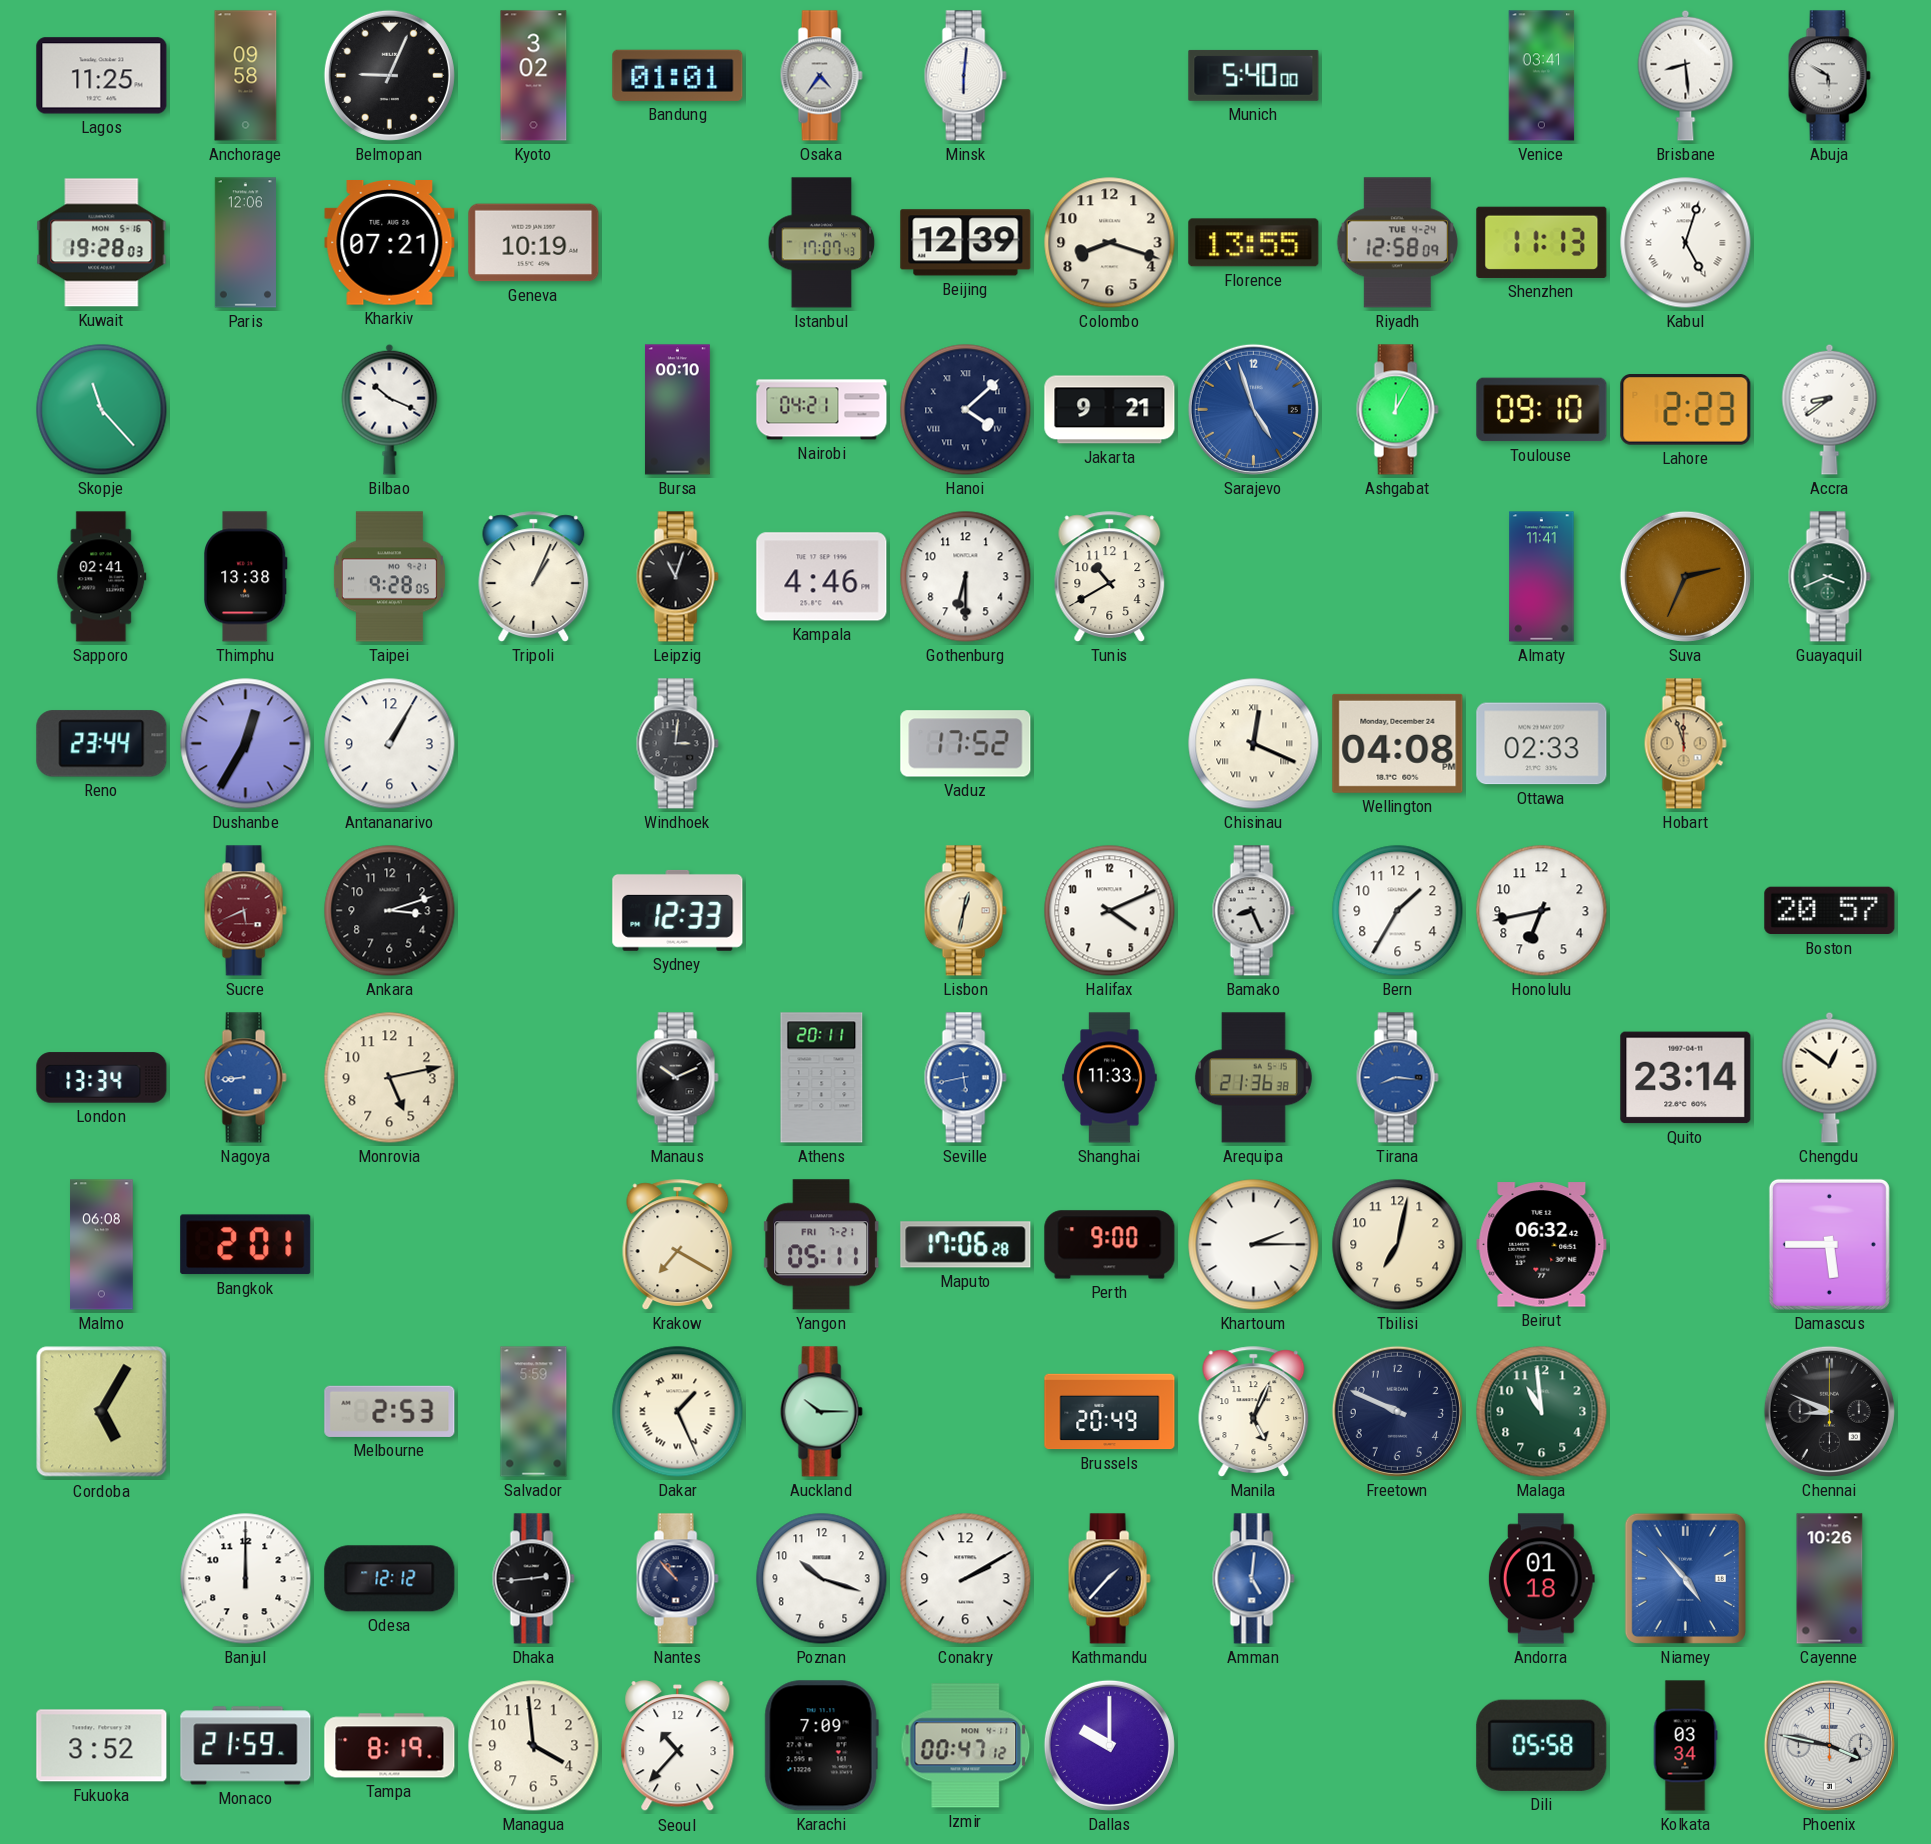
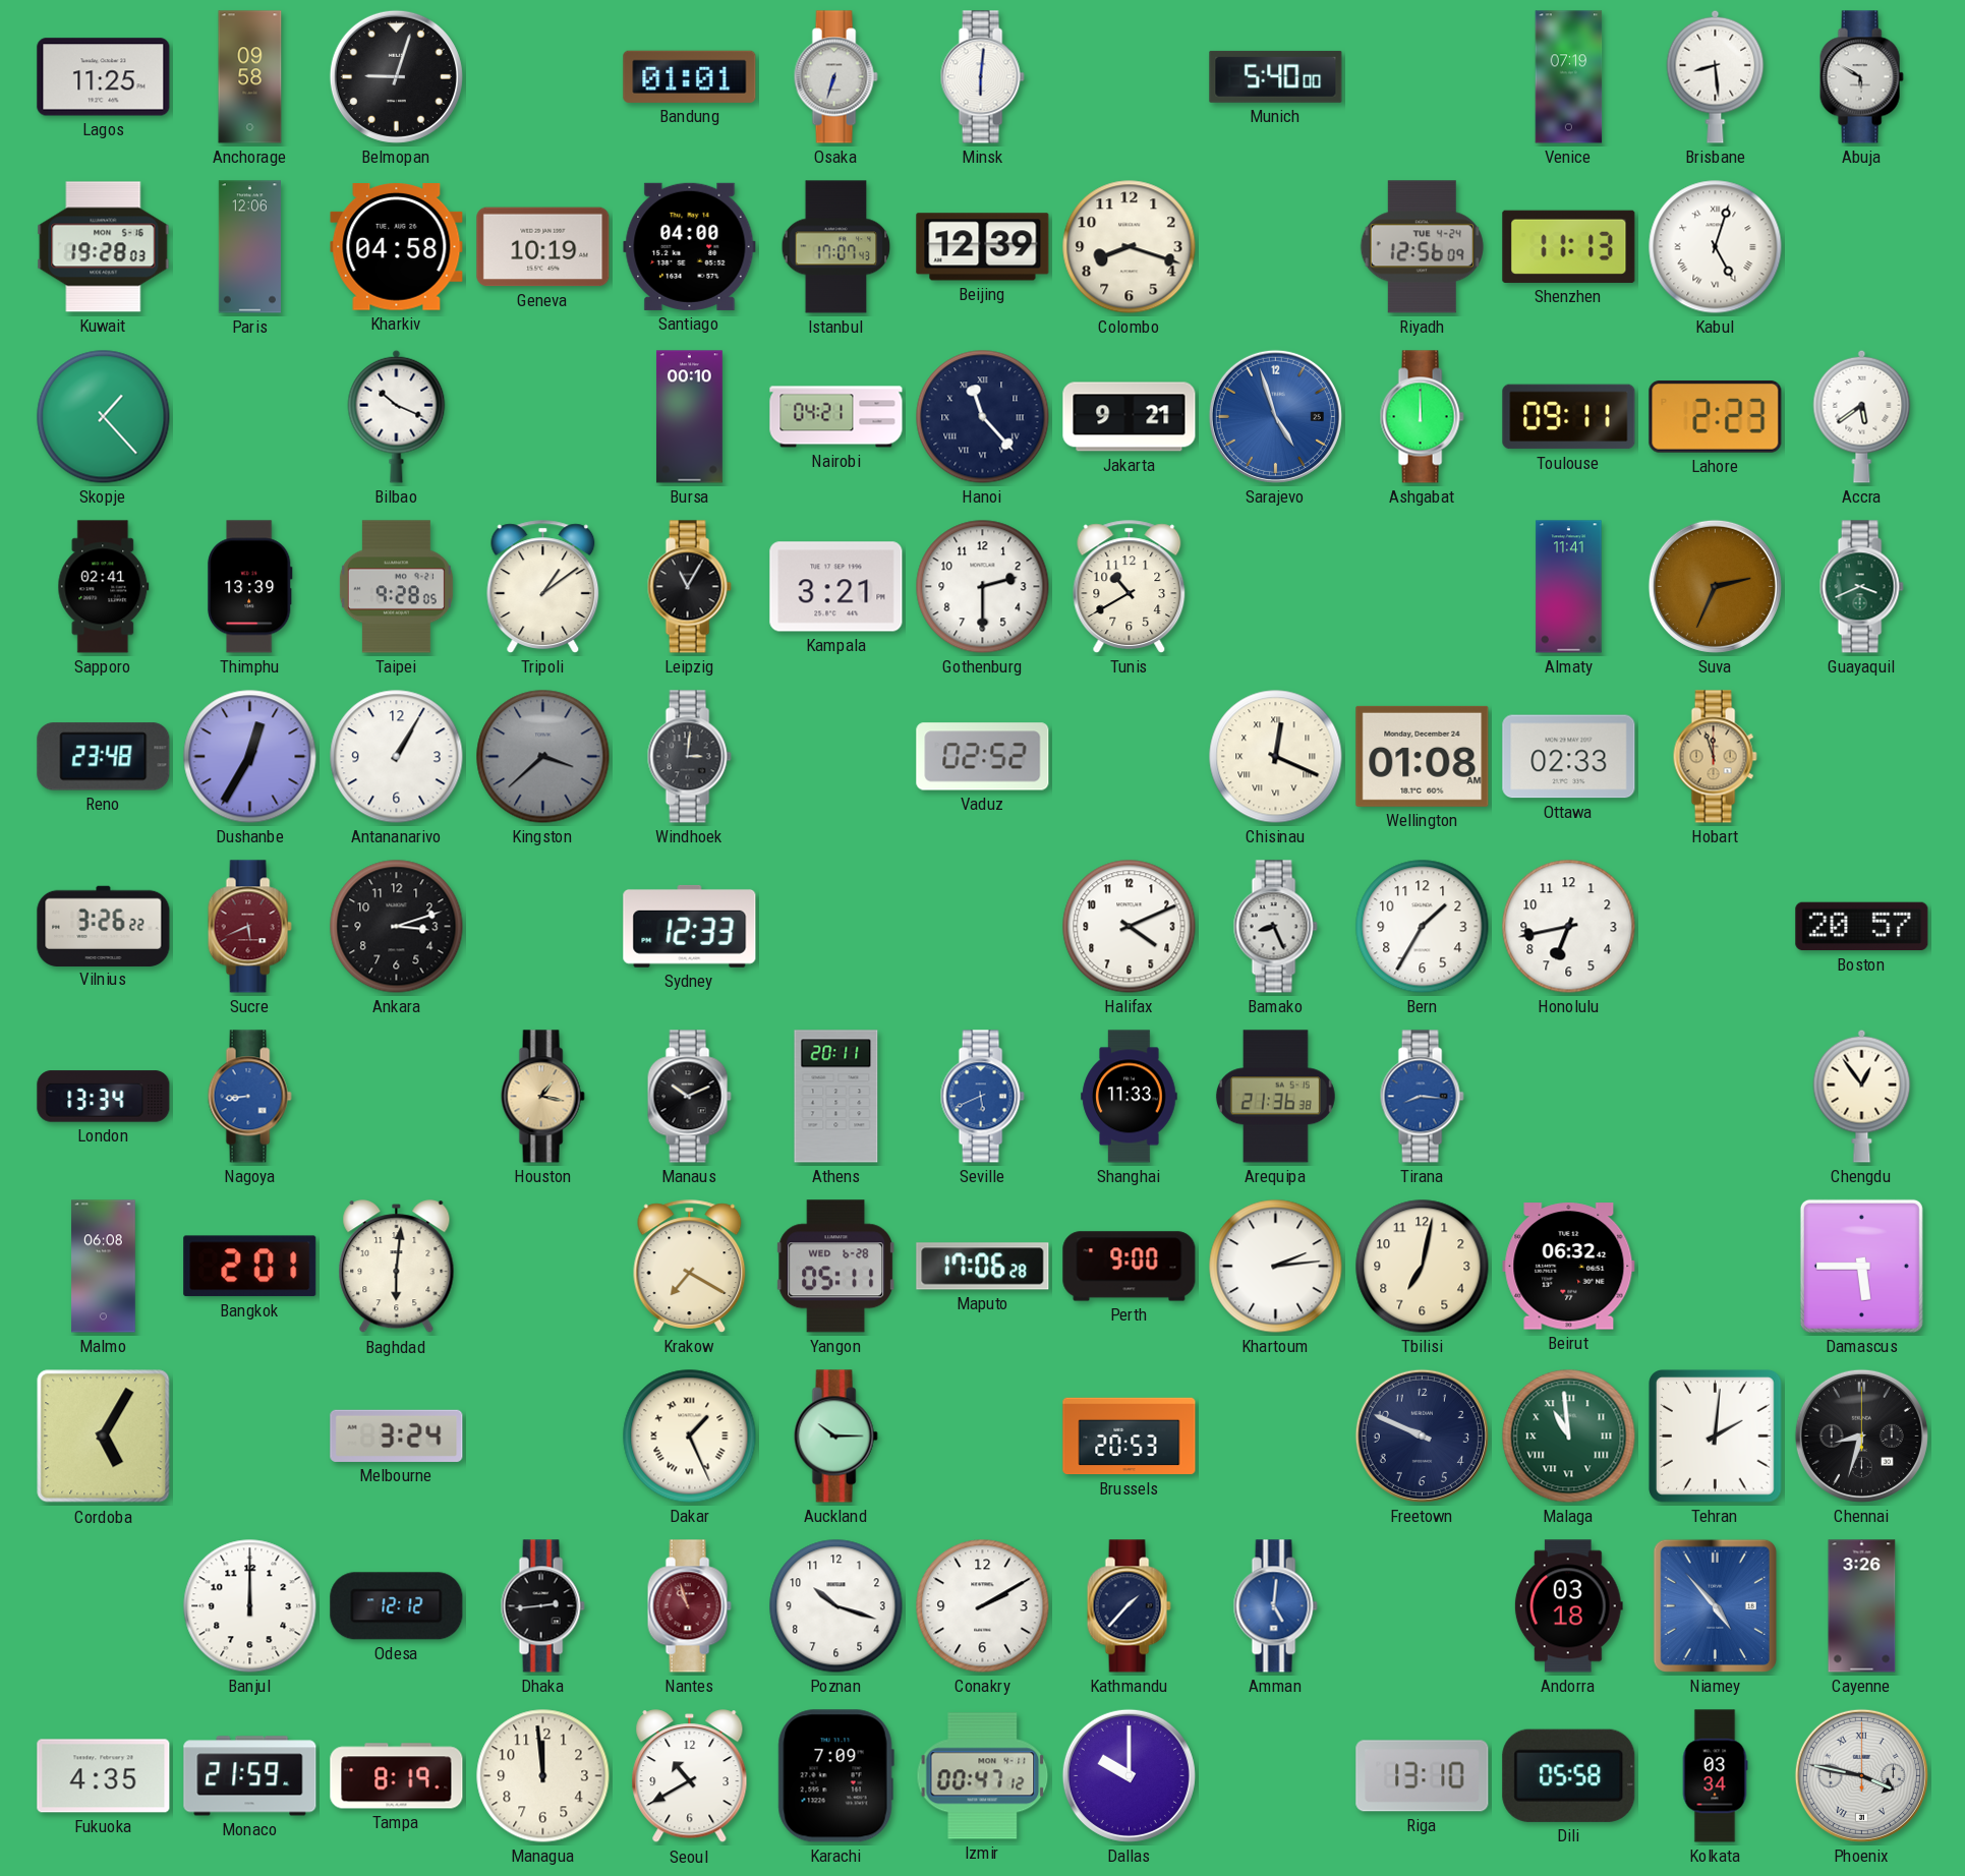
Belmopan: 9:04 -> 9:03
Kyoto: 3:02 -> none
Osaka: 4:36 -> 6:33
Venice: 03:41 -> 07:19
Kharkiv: 07:21 -> 04:58
Santiago: none -> 04:00
Florence: 13:55 -> none
Riyadh: 12:58 -> 12:56
Skopje: 11:23 -> 1:23
Hanoi: 4:08 -> 11:23
Ashgabat: 12:05 -> 12:00
Toulouse: 09:10 -> 09:11
Accra: 8:39 -> 5:39
Thimphu: 13:38 -> 13:39
Tripoli: 1:04 -> 1:09
Leipzig: 11:03 -> 11:05
Kampala: 4:46 -> 3:21
Gothenburg: 6:30 -> 2:30
Reno: 23:44 -> 23:48
Kingston: none -> 3:38
Vaduz: 17:52 -> 02:52
Wellington: 04:08 -> 01:08
Vilnius: none -> 3:26
Lisbon: 12:32 -> none
Monrovia: 5:13 -> none
Houston: none -> 1:17
Seville: 5:43 -> 5:41
Quito: 23:14 -> none
Chengdu: 12:51 -> 12:54
Baghdad: none -> 6:01
Yangon date: FRI 7-21 -> WED 6-28
Khartoum: 2:15 -> 2:14
Melbourne: 2:53 -> 3:24
Salvador: 5:59 -> none
Brussels: 20:49 -> 20:53
Manila: 5:04 -> none
Malaga numerals: Arabic -> Roman
Tehran: none -> 2:01
Chennai: 8:49 -> 8:33
Nantes: 10:53 -> 10:57
Nantes dial: navy -> burgundy
Andorra: 01:18 -> 03:18
Cayenne: 10:26 -> 3:26
Fukuoka: 3:52 -> 4:35
Managua: 3:59 -> 11:59
Seoul: 10:37 -> 10:40
Riga: none -> 13:10
